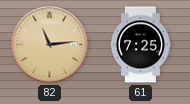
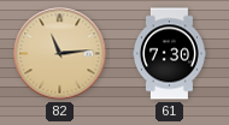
61: 7:25 -> 7:30
